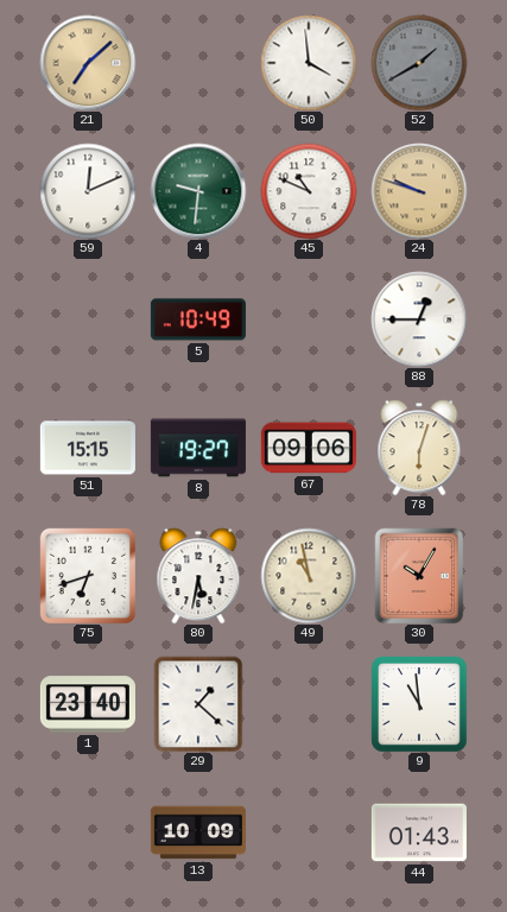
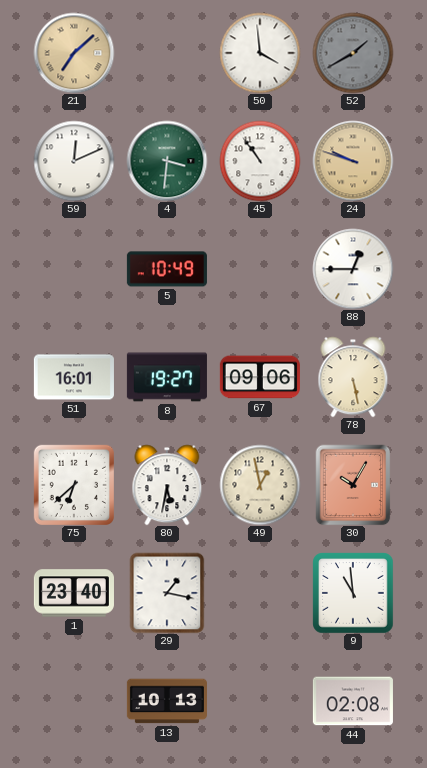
4: 9:31 -> 3:31
45: 10:49 -> 10:54
51: 15:15 -> 16:01
78: 6:03 -> 5:28
75: 6:42 -> 6:38
49: 10:58 -> 12:58
29: 1:22 -> 1:17
13: 10:09 -> 10:13
44: 01:43 -> 02:08
